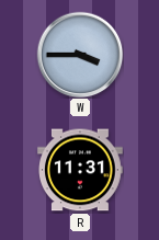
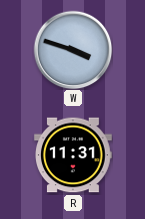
W: 3:45 -> 3:48
